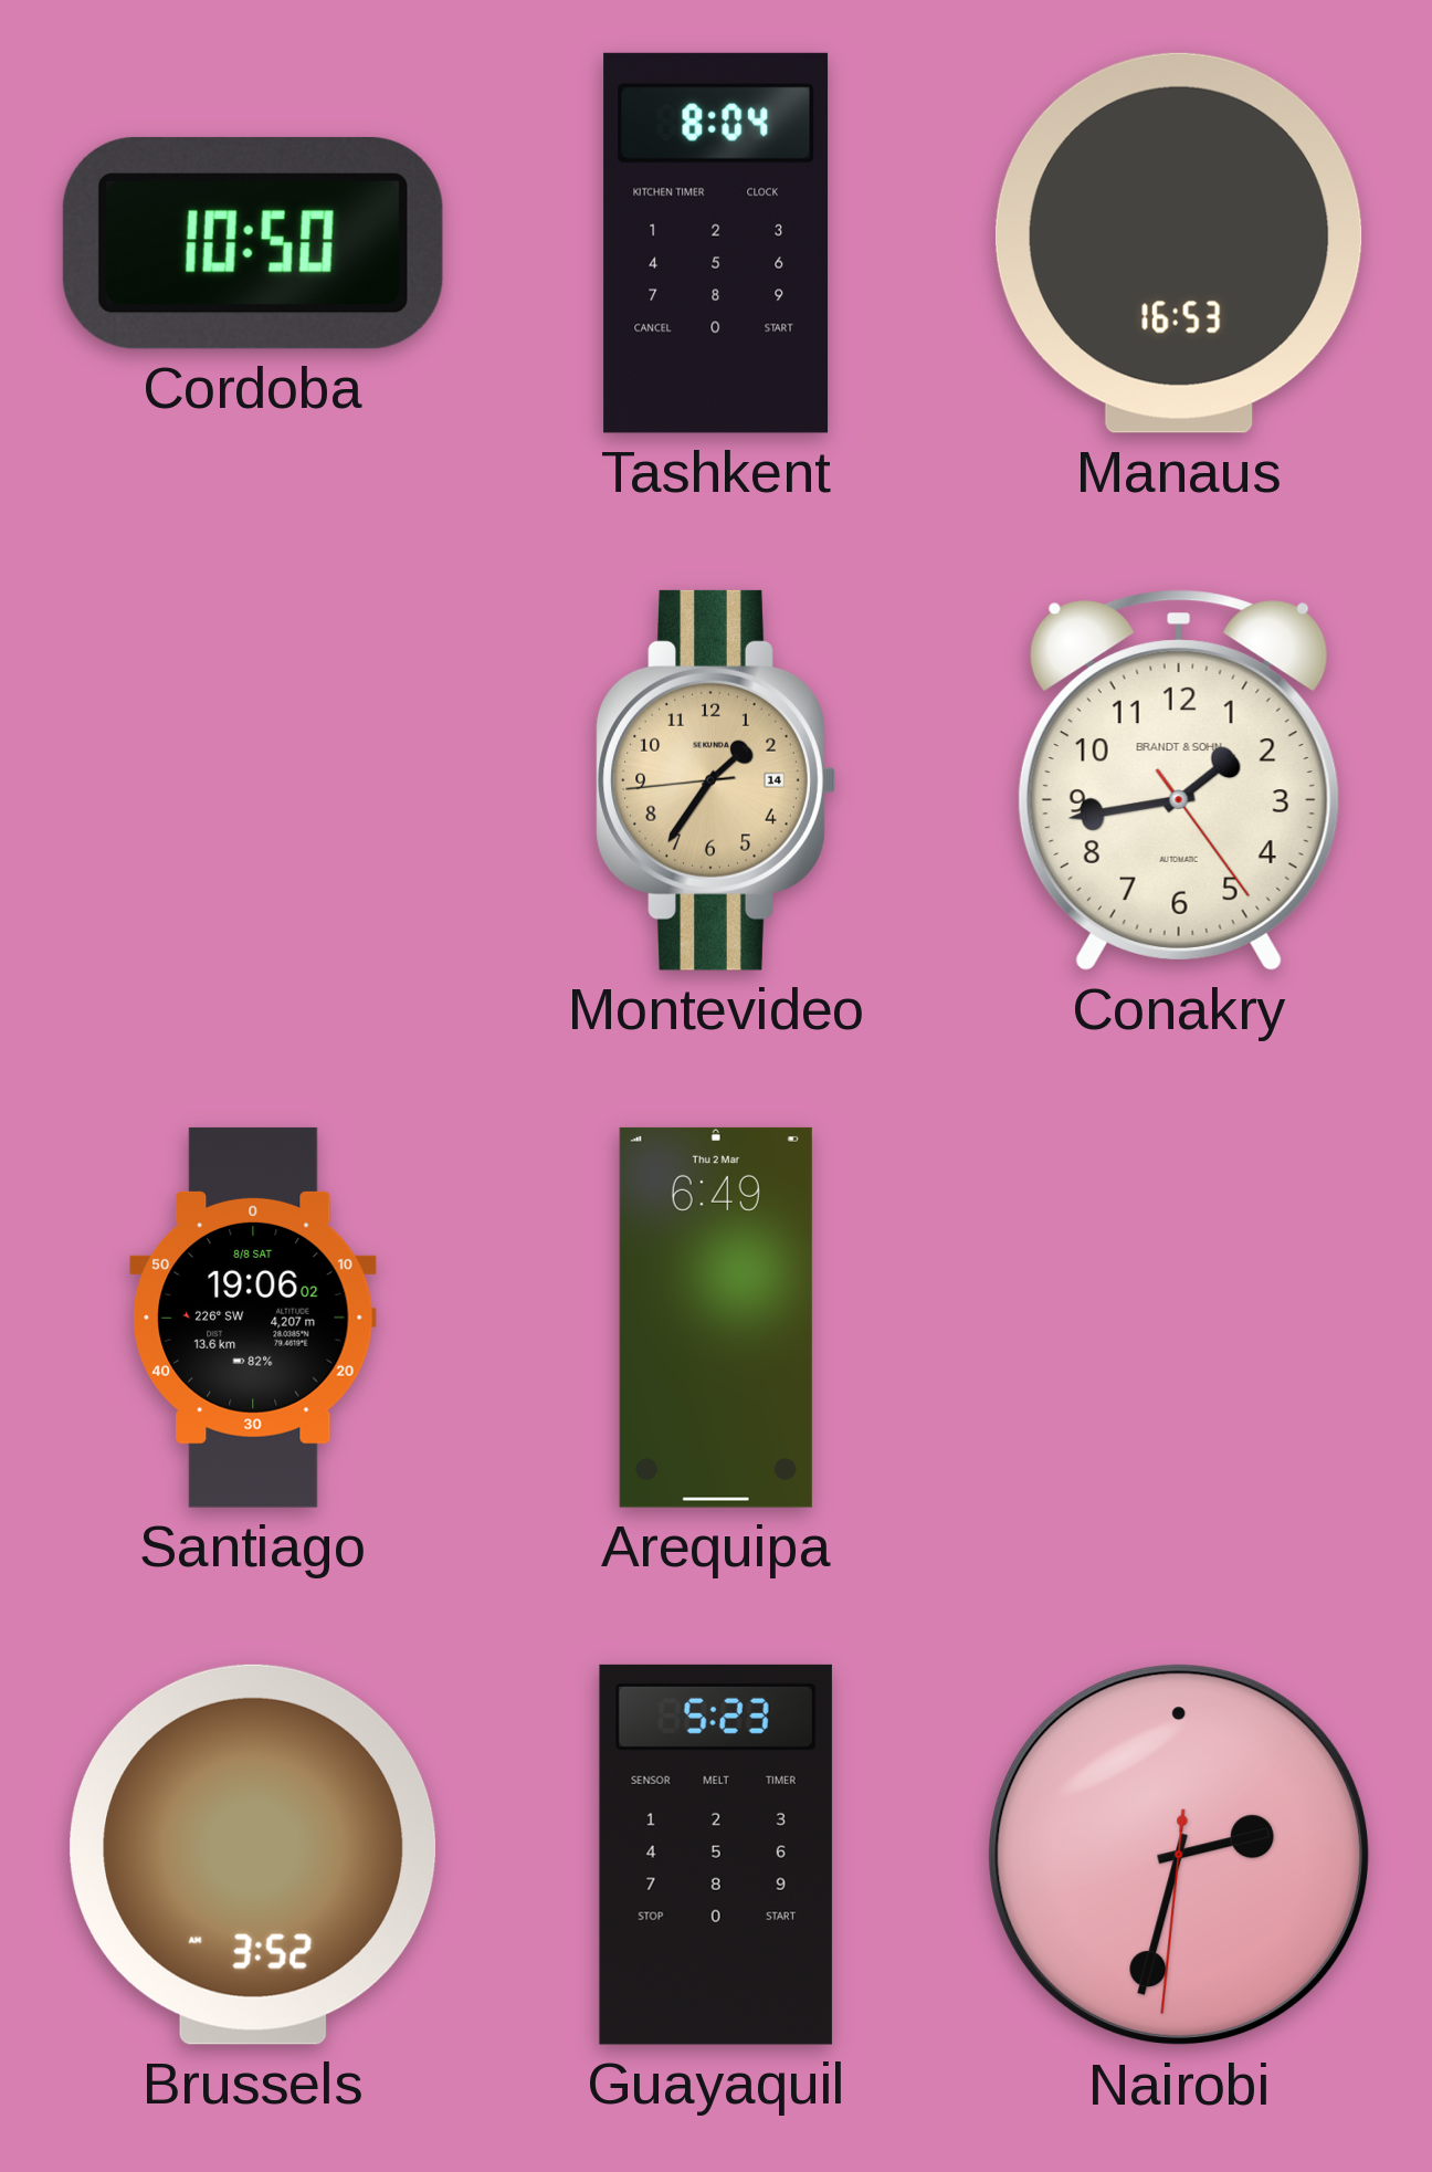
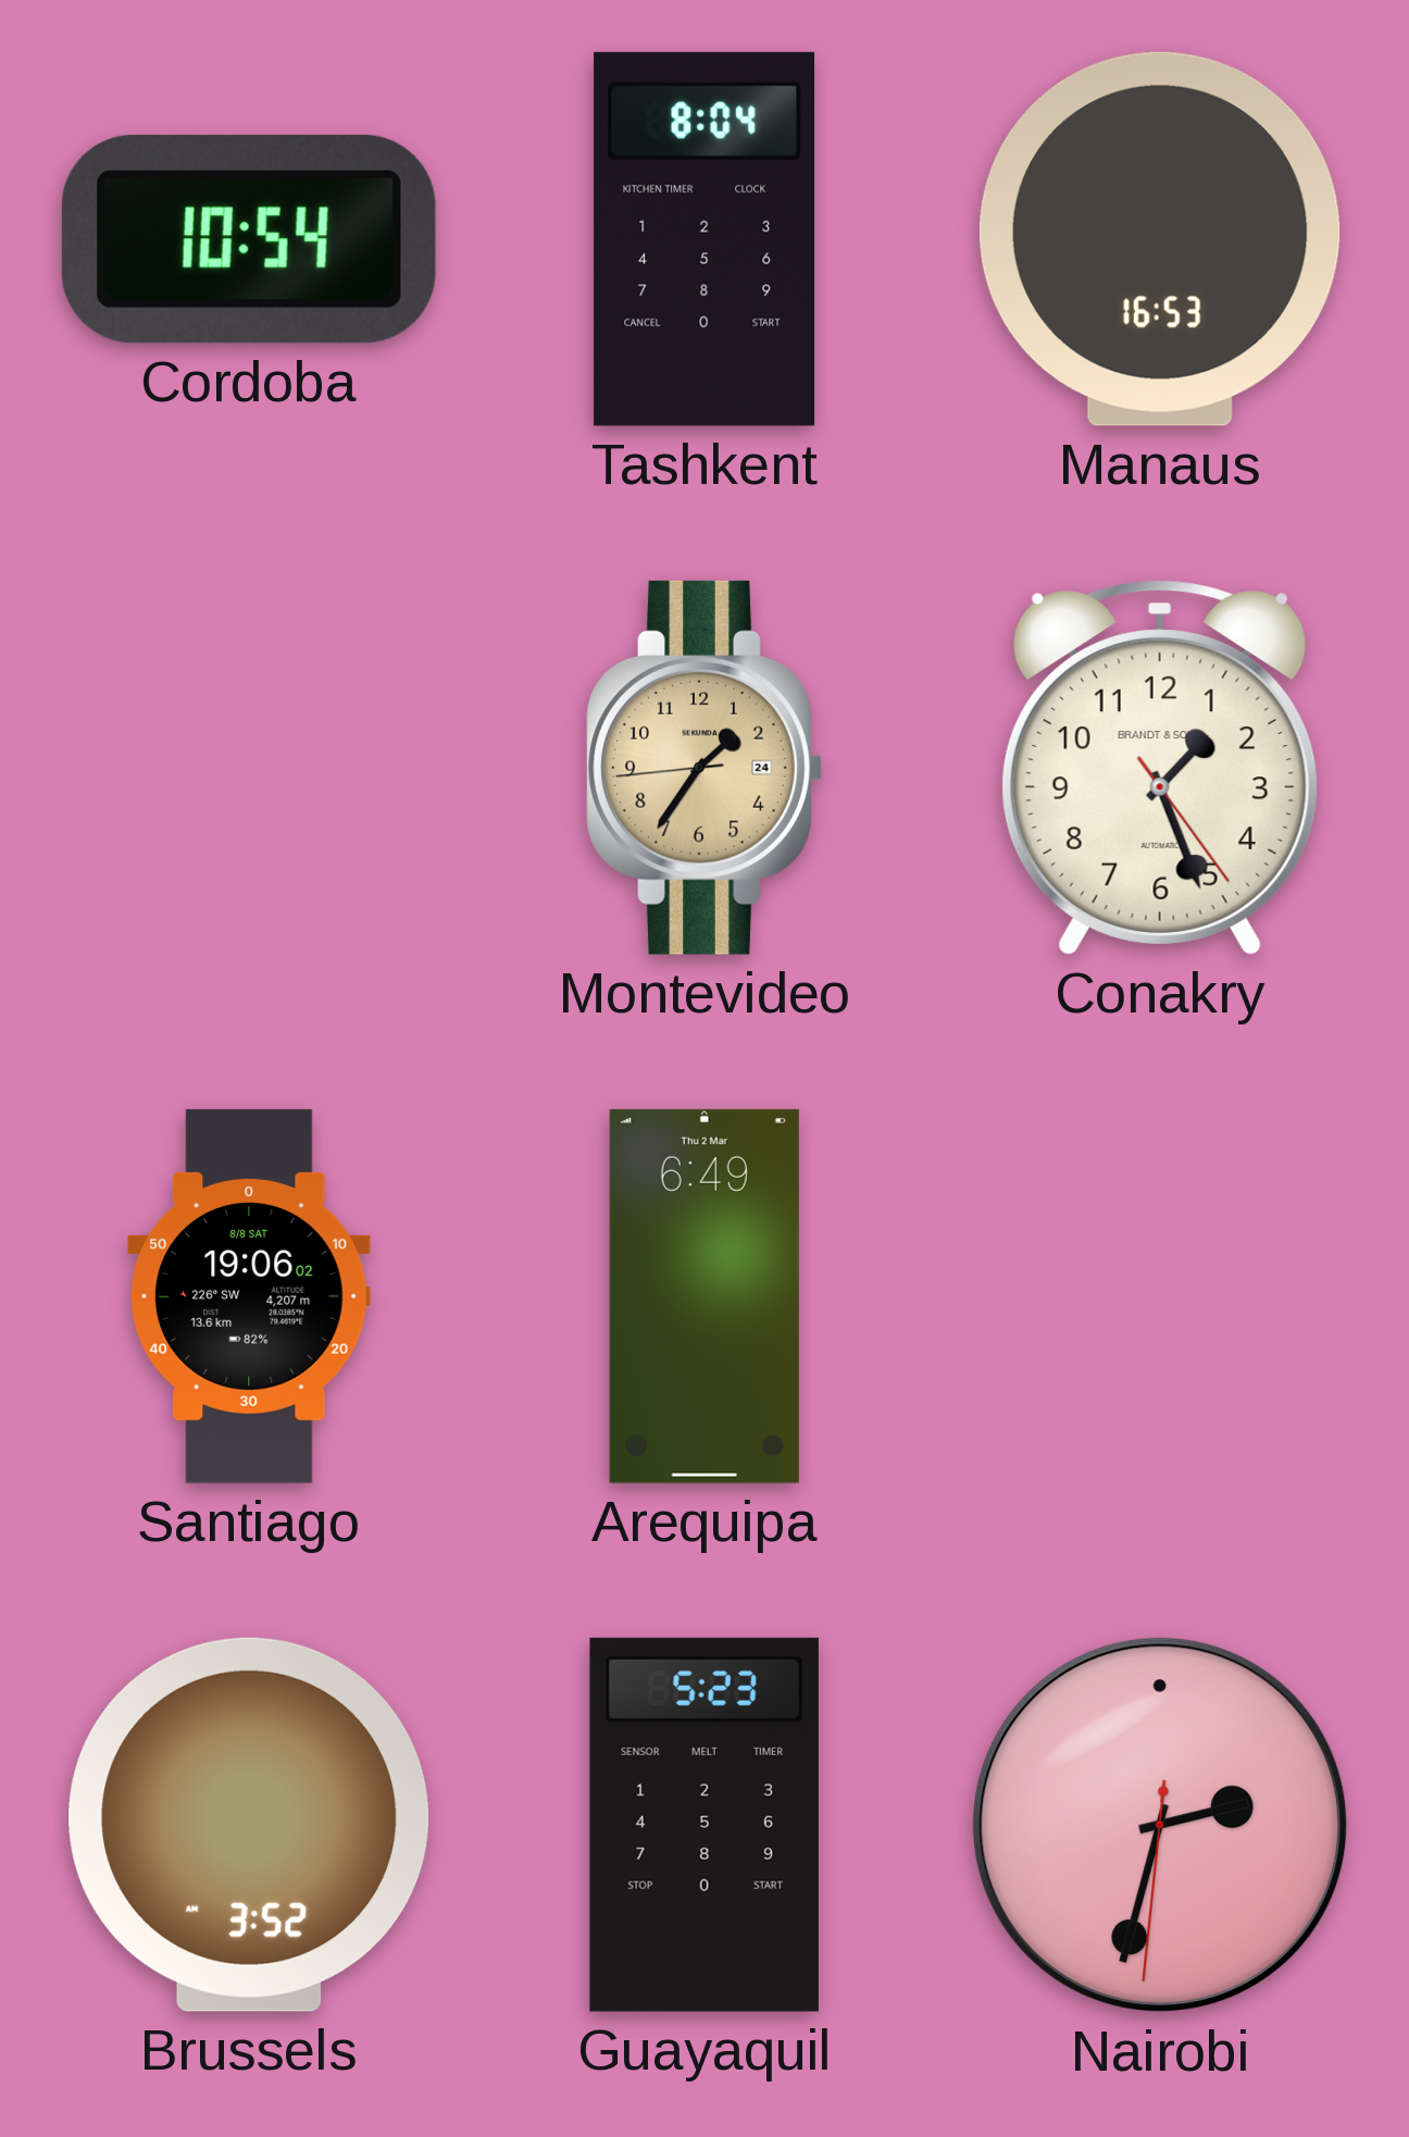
Cordoba: 10:50 -> 10:54
Montevideo date: 14 -> 24
Conakry: 1:43 -> 1:26
